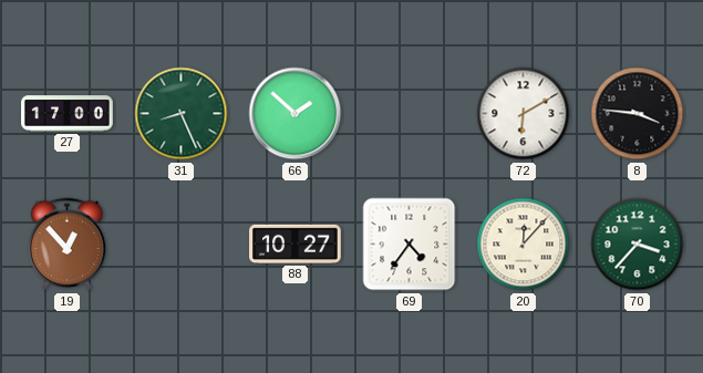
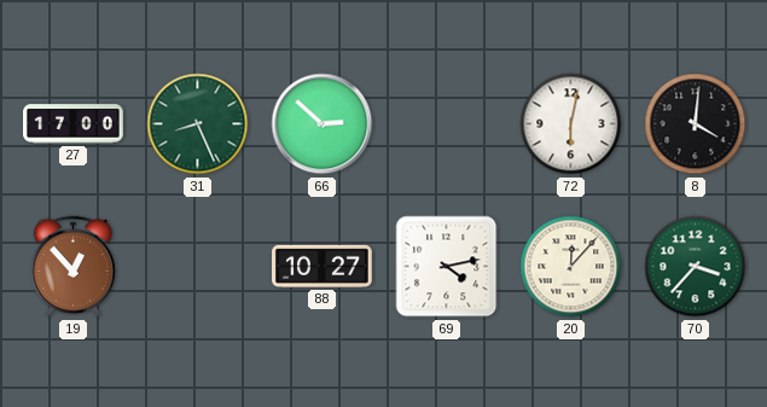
66: 1:52 -> 2:52
72: 6:10 -> 6:02
8: 3:46 -> 4:01
69: 4:36 -> 4:13
